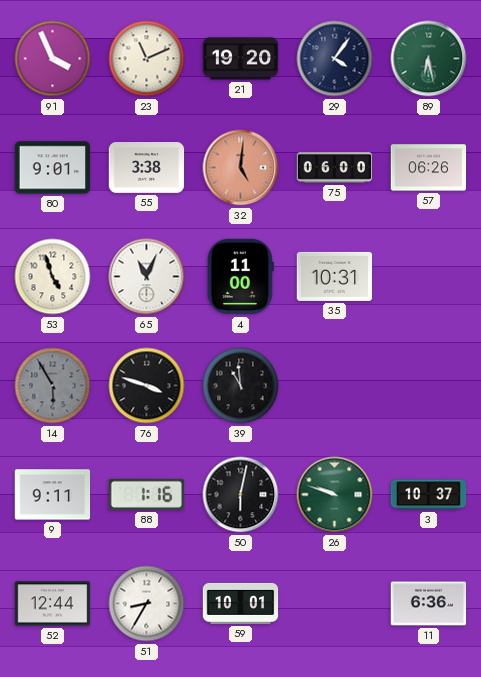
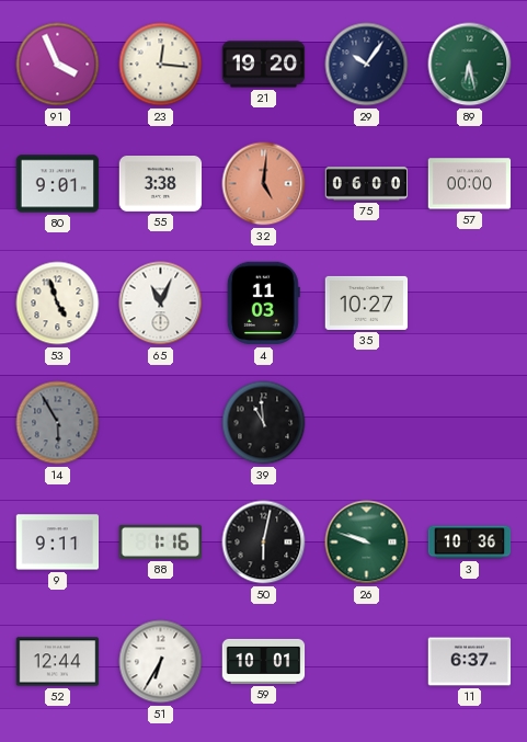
23: 11:11 -> 12:16
29: 4:06 -> 10:06
57: 06:26 -> 00:00
4: 11:00 -> 11:03
35: 10:31 -> 10:27
76: 3:48 -> none
3: 10:37 -> 10:36
51: 8:35 -> 6:35
11: 6:36 -> 6:37
